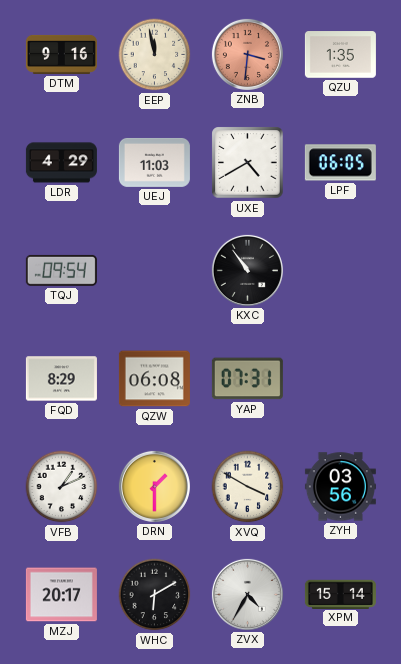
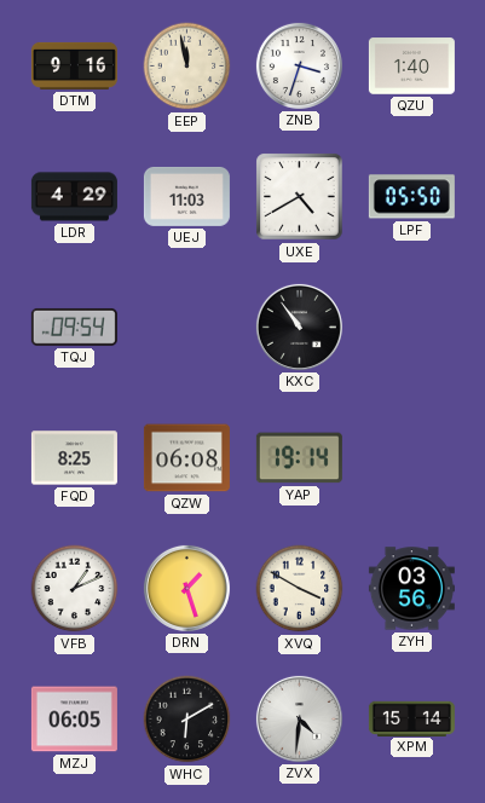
ZNB: 3:31 -> 3:33
ZNB dial: salmon -> white
QZU: 1:35 -> 1:40
LPF: 06:05 -> 05:50
FQD: 8:29 -> 8:25
YAP: 07:31 -> 19:14
DRN: 1:30 -> 1:27
MZJ: 20:17 -> 06:05
ZVX: 4:35 -> 4:31
